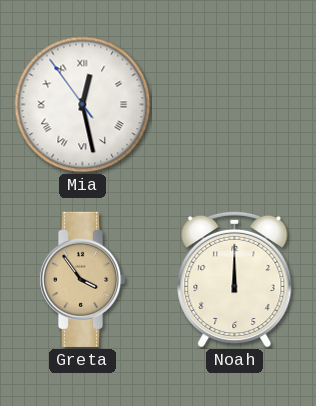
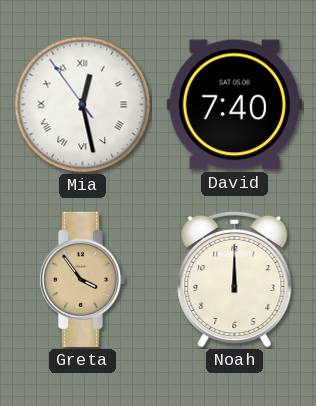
David: none -> 7:40
